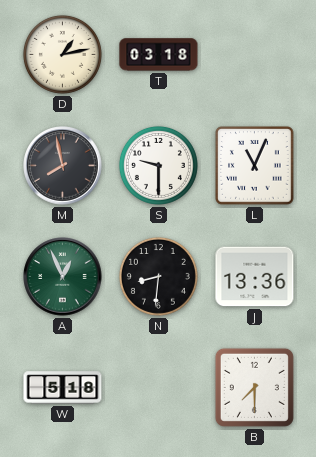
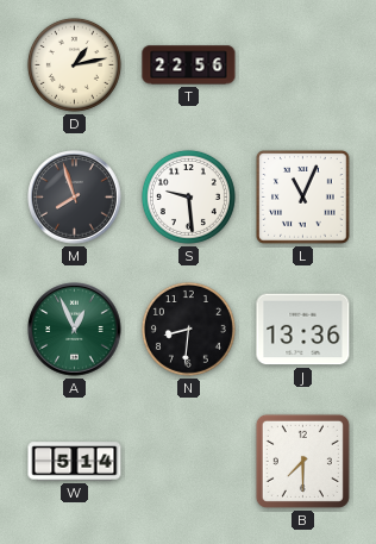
T: 03:18 -> 22:56
M: 7:58 -> 7:57
S: 9:30 -> 9:29
W: 5:18 -> 5:14
